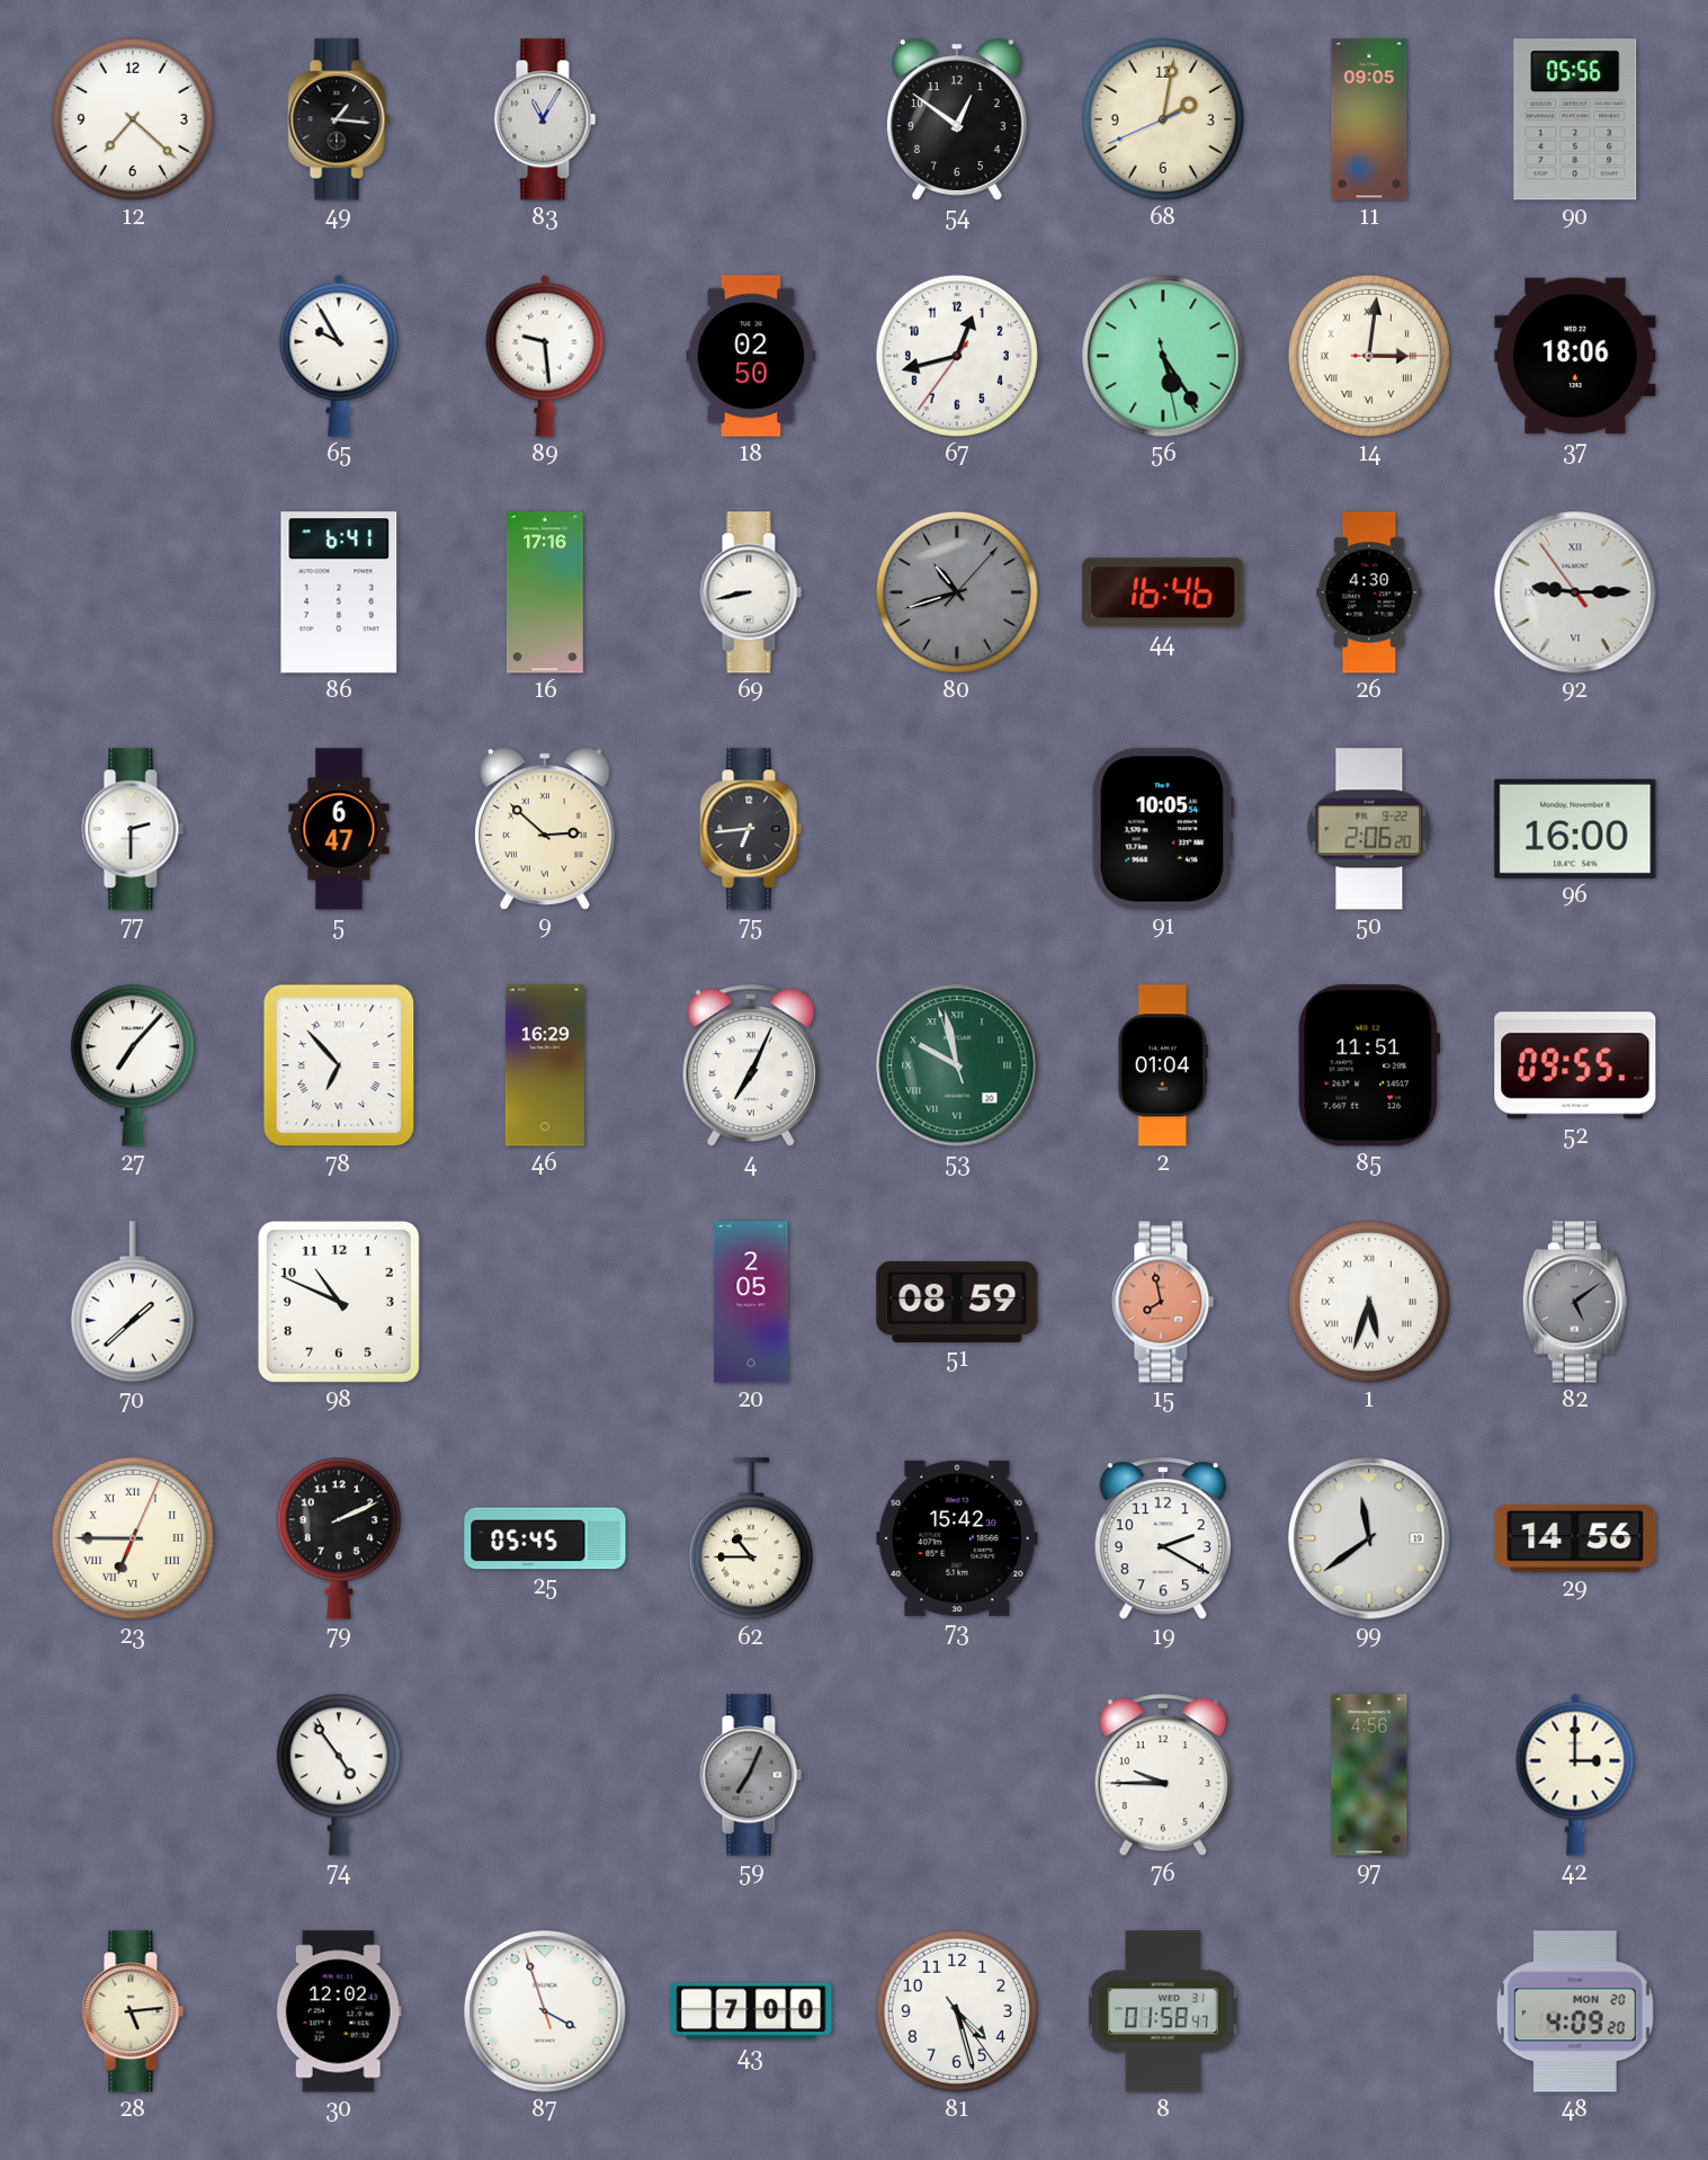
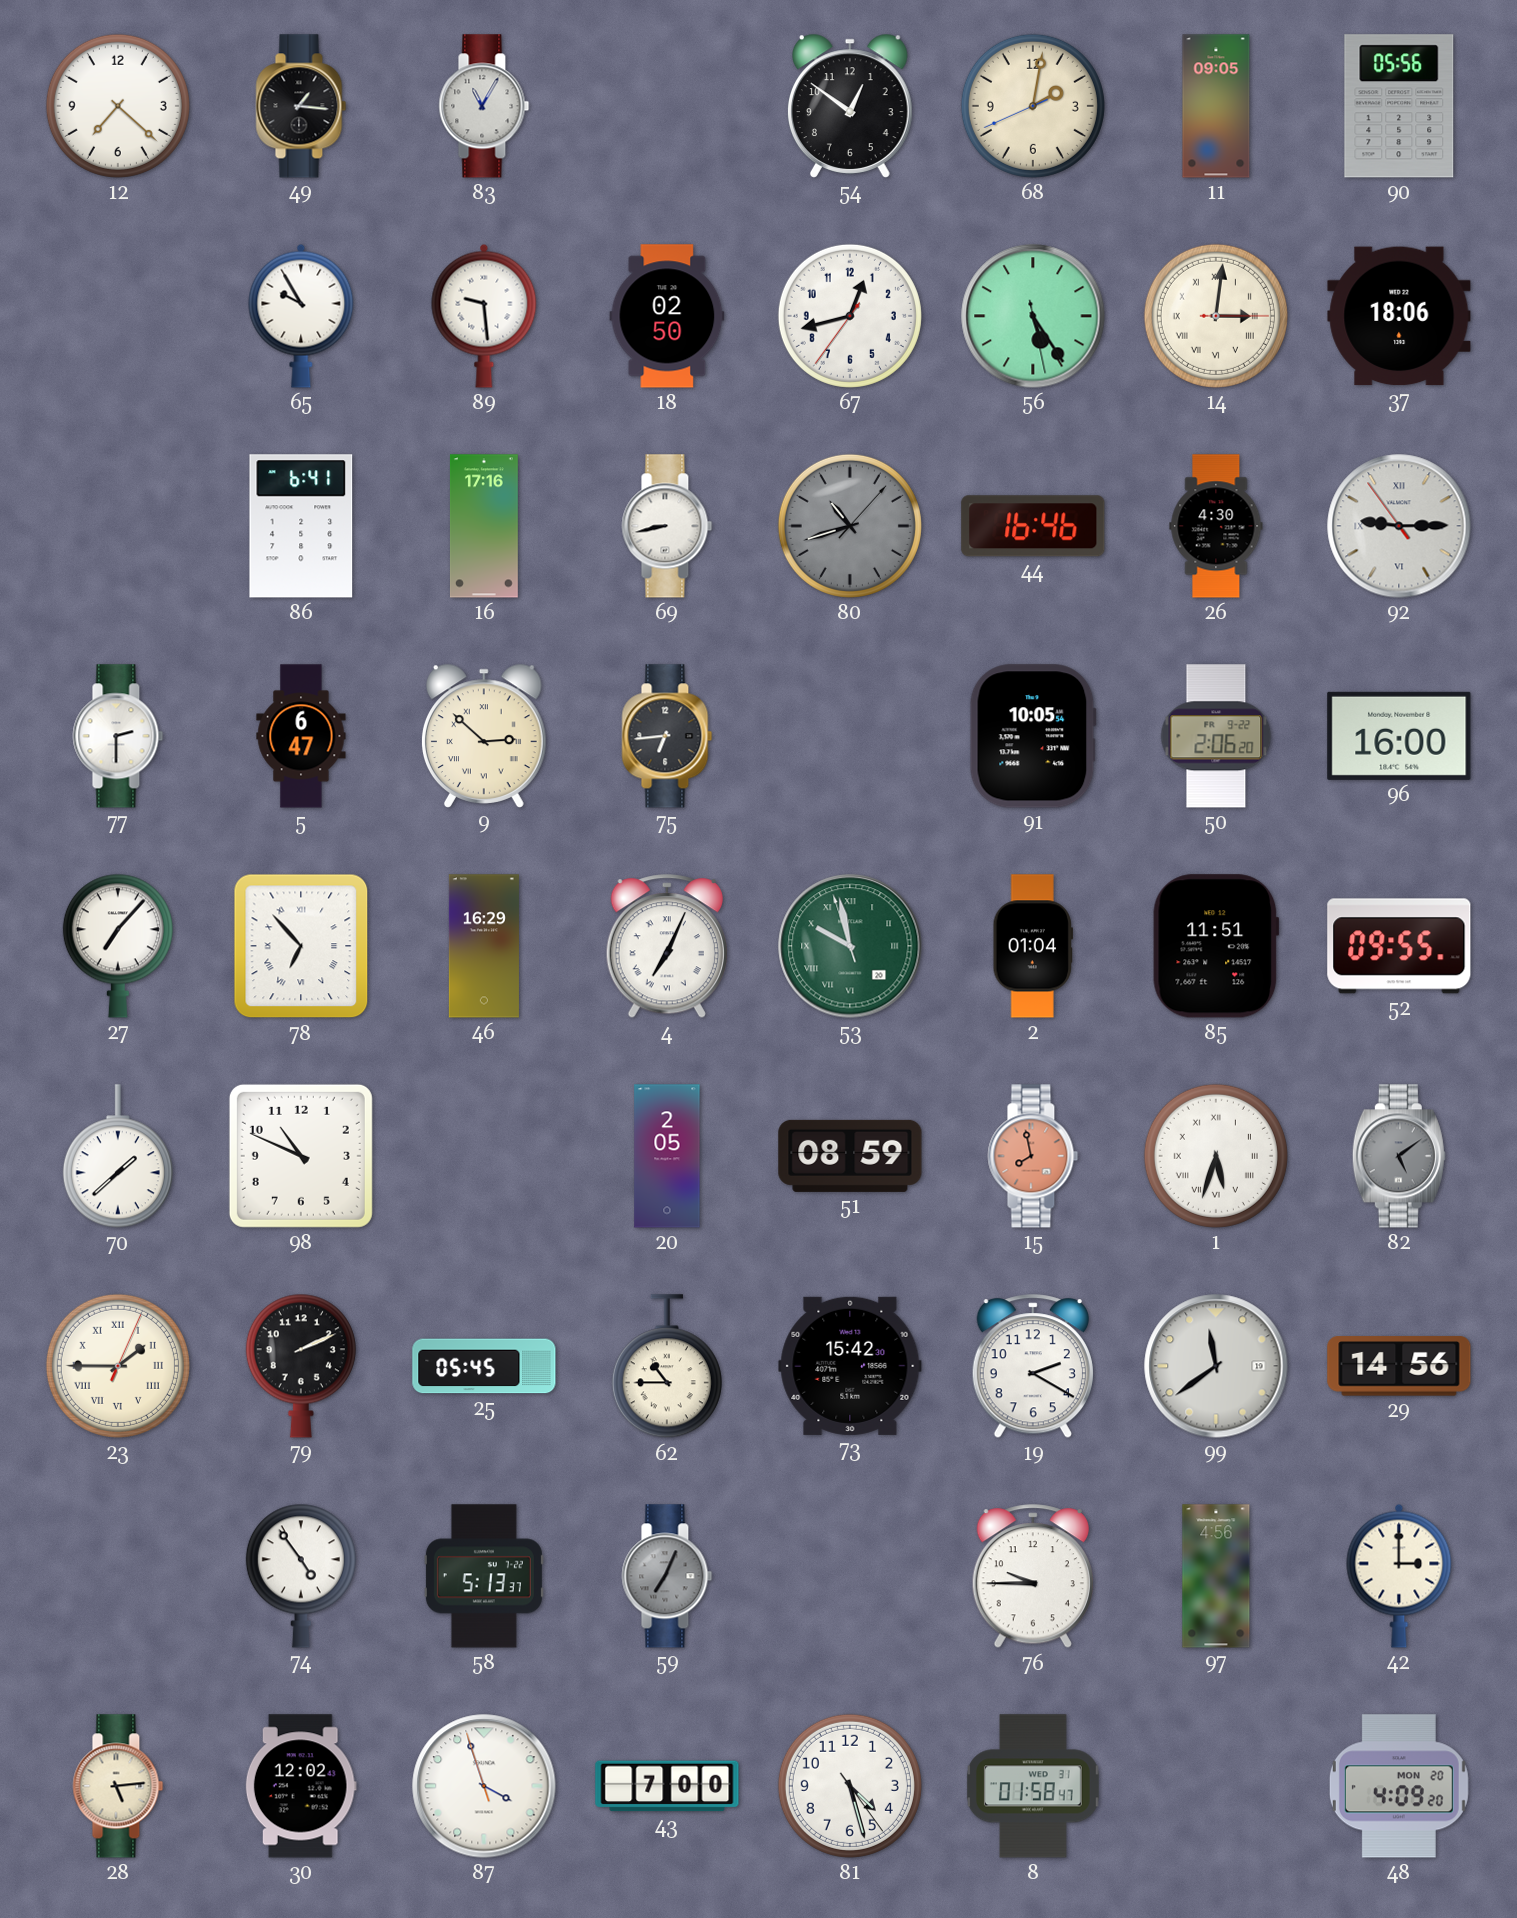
23: 6:45 -> 1:45
58: none -> 5:13
